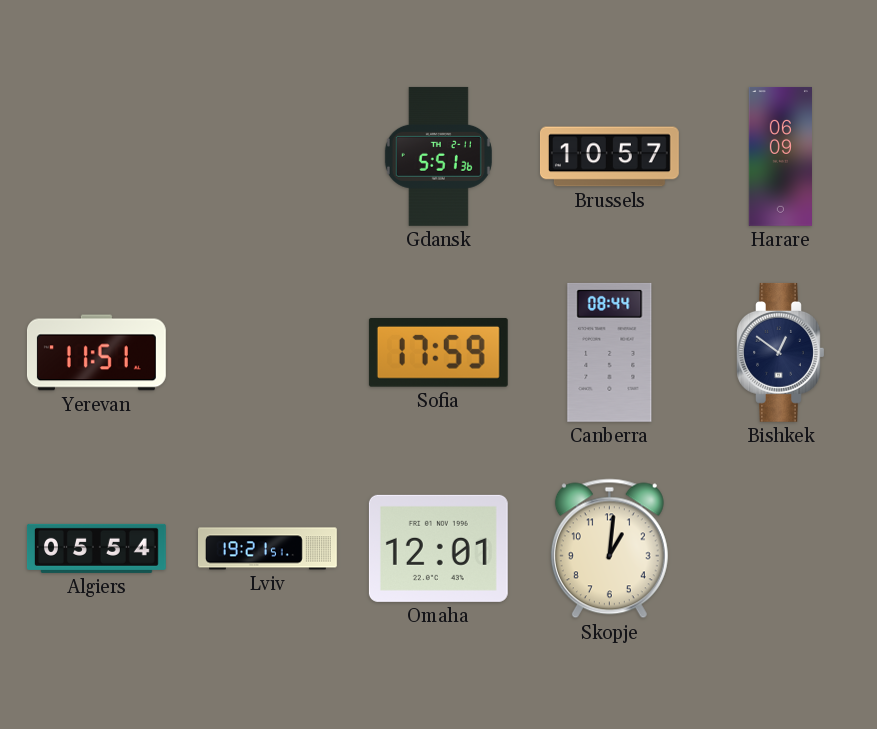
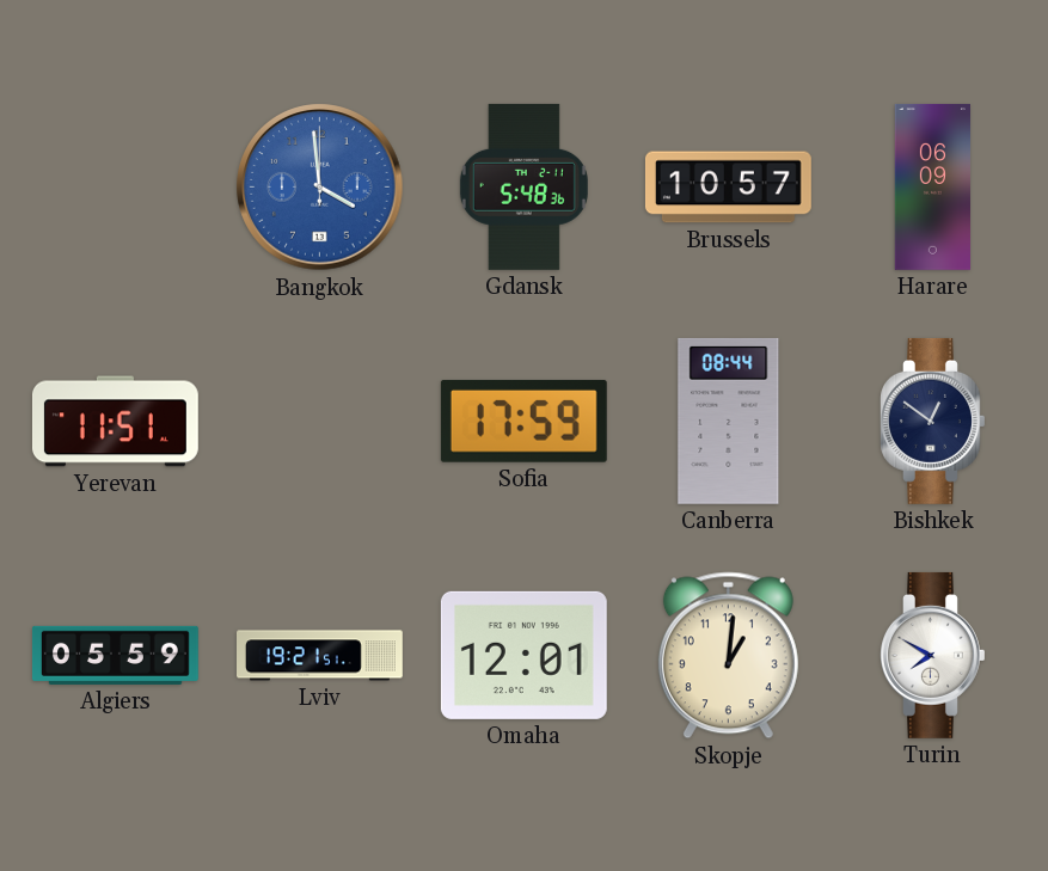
Bangkok: none -> 3:59
Gdansk: 5:51 -> 5:48
Algiers: 05:54 -> 05:59
Turin: none -> 7:50
